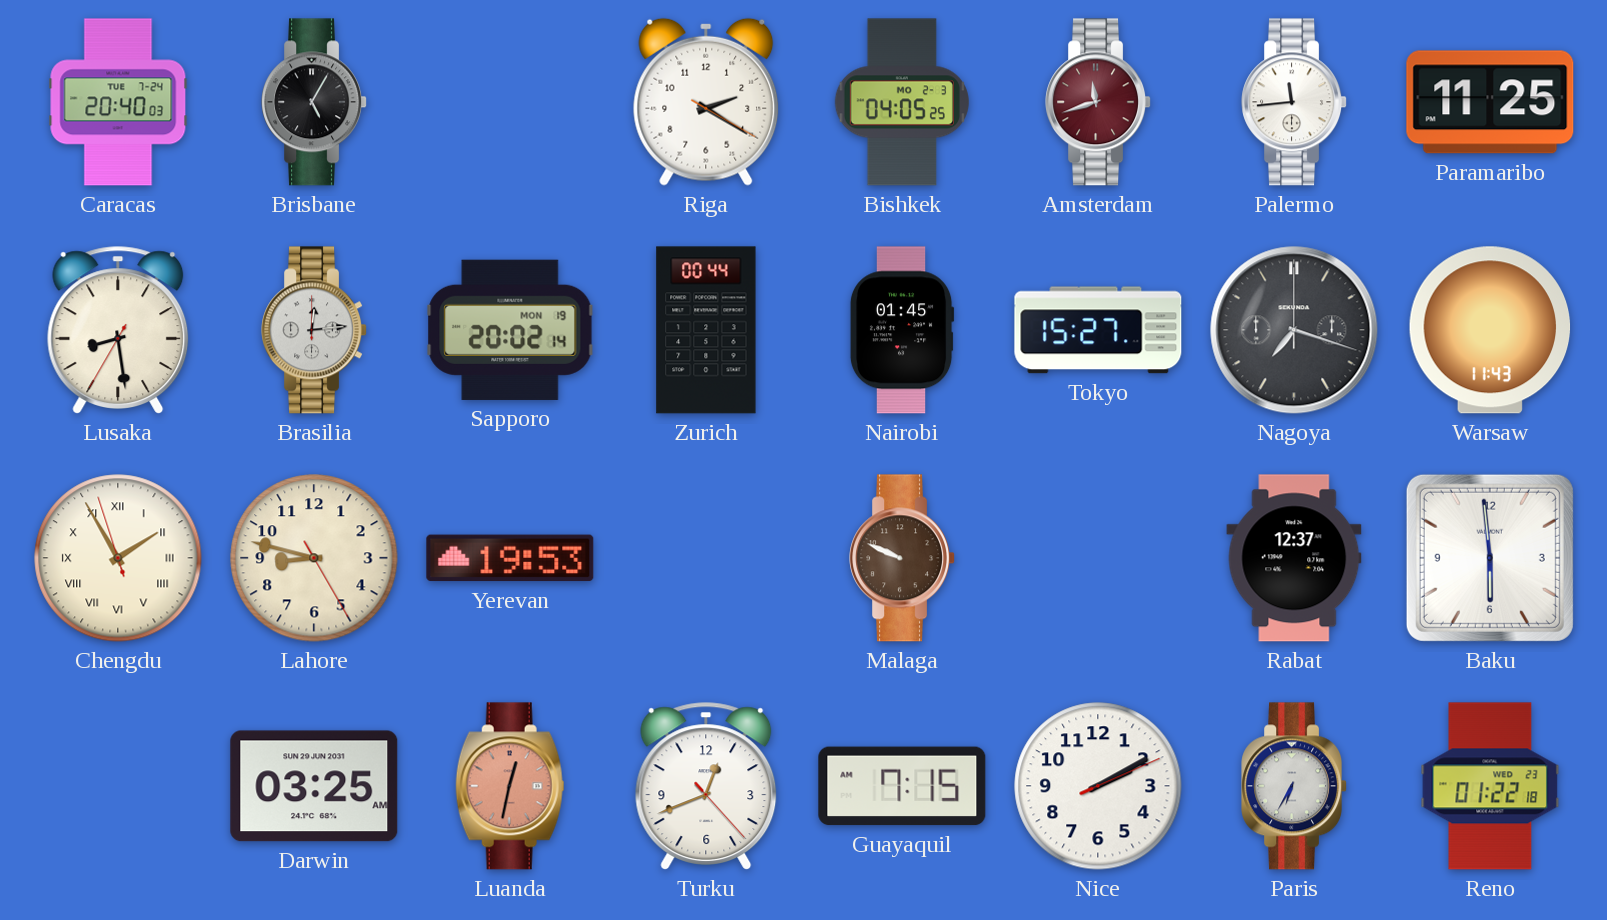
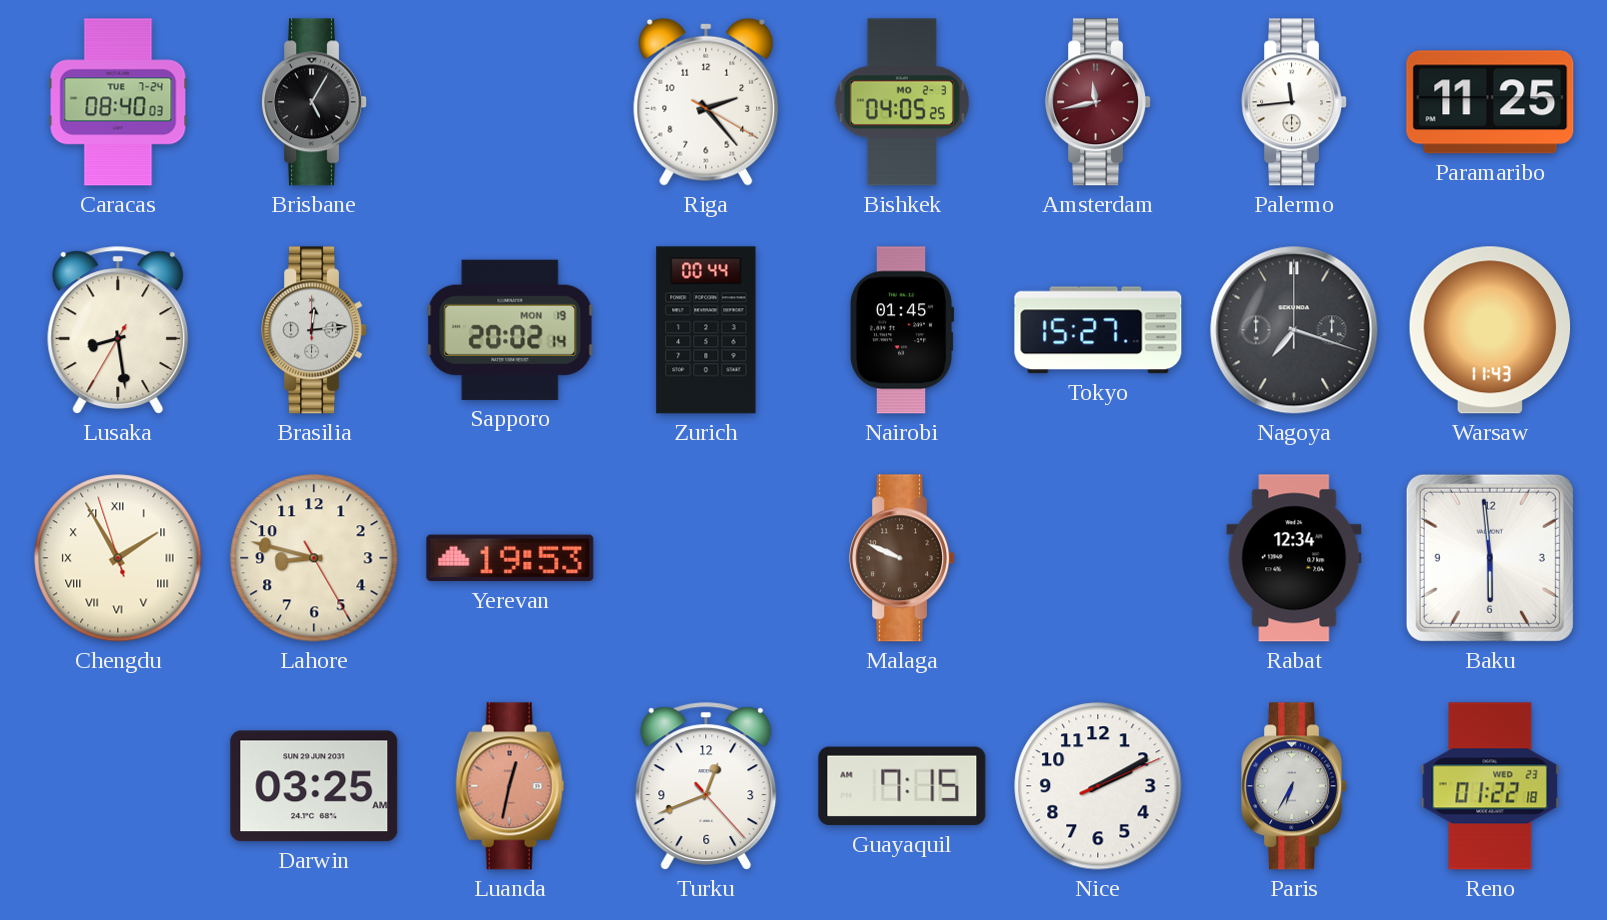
Caracas: 20:40 -> 08:40
Riga: 2:20 -> 2:23
Amsterdam: 11:42 -> 11:43
Rabat: 12:37 -> 12:34
